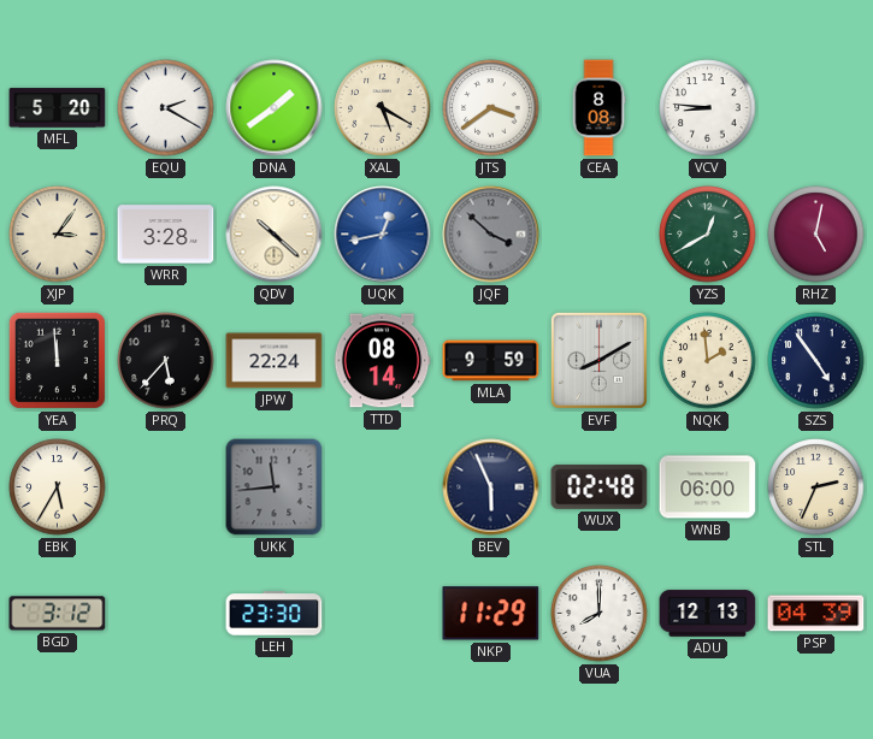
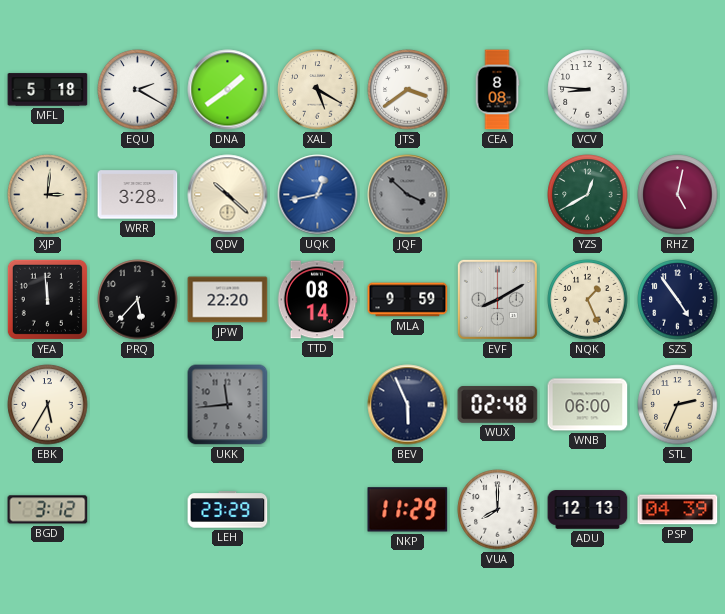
MFL: 5:20 -> 5:18
XJP: 3:06 -> 3:01
JPW: 22:24 -> 22:20
NQK: 1:59 -> 1:26
LEH: 23:30 -> 23:29
